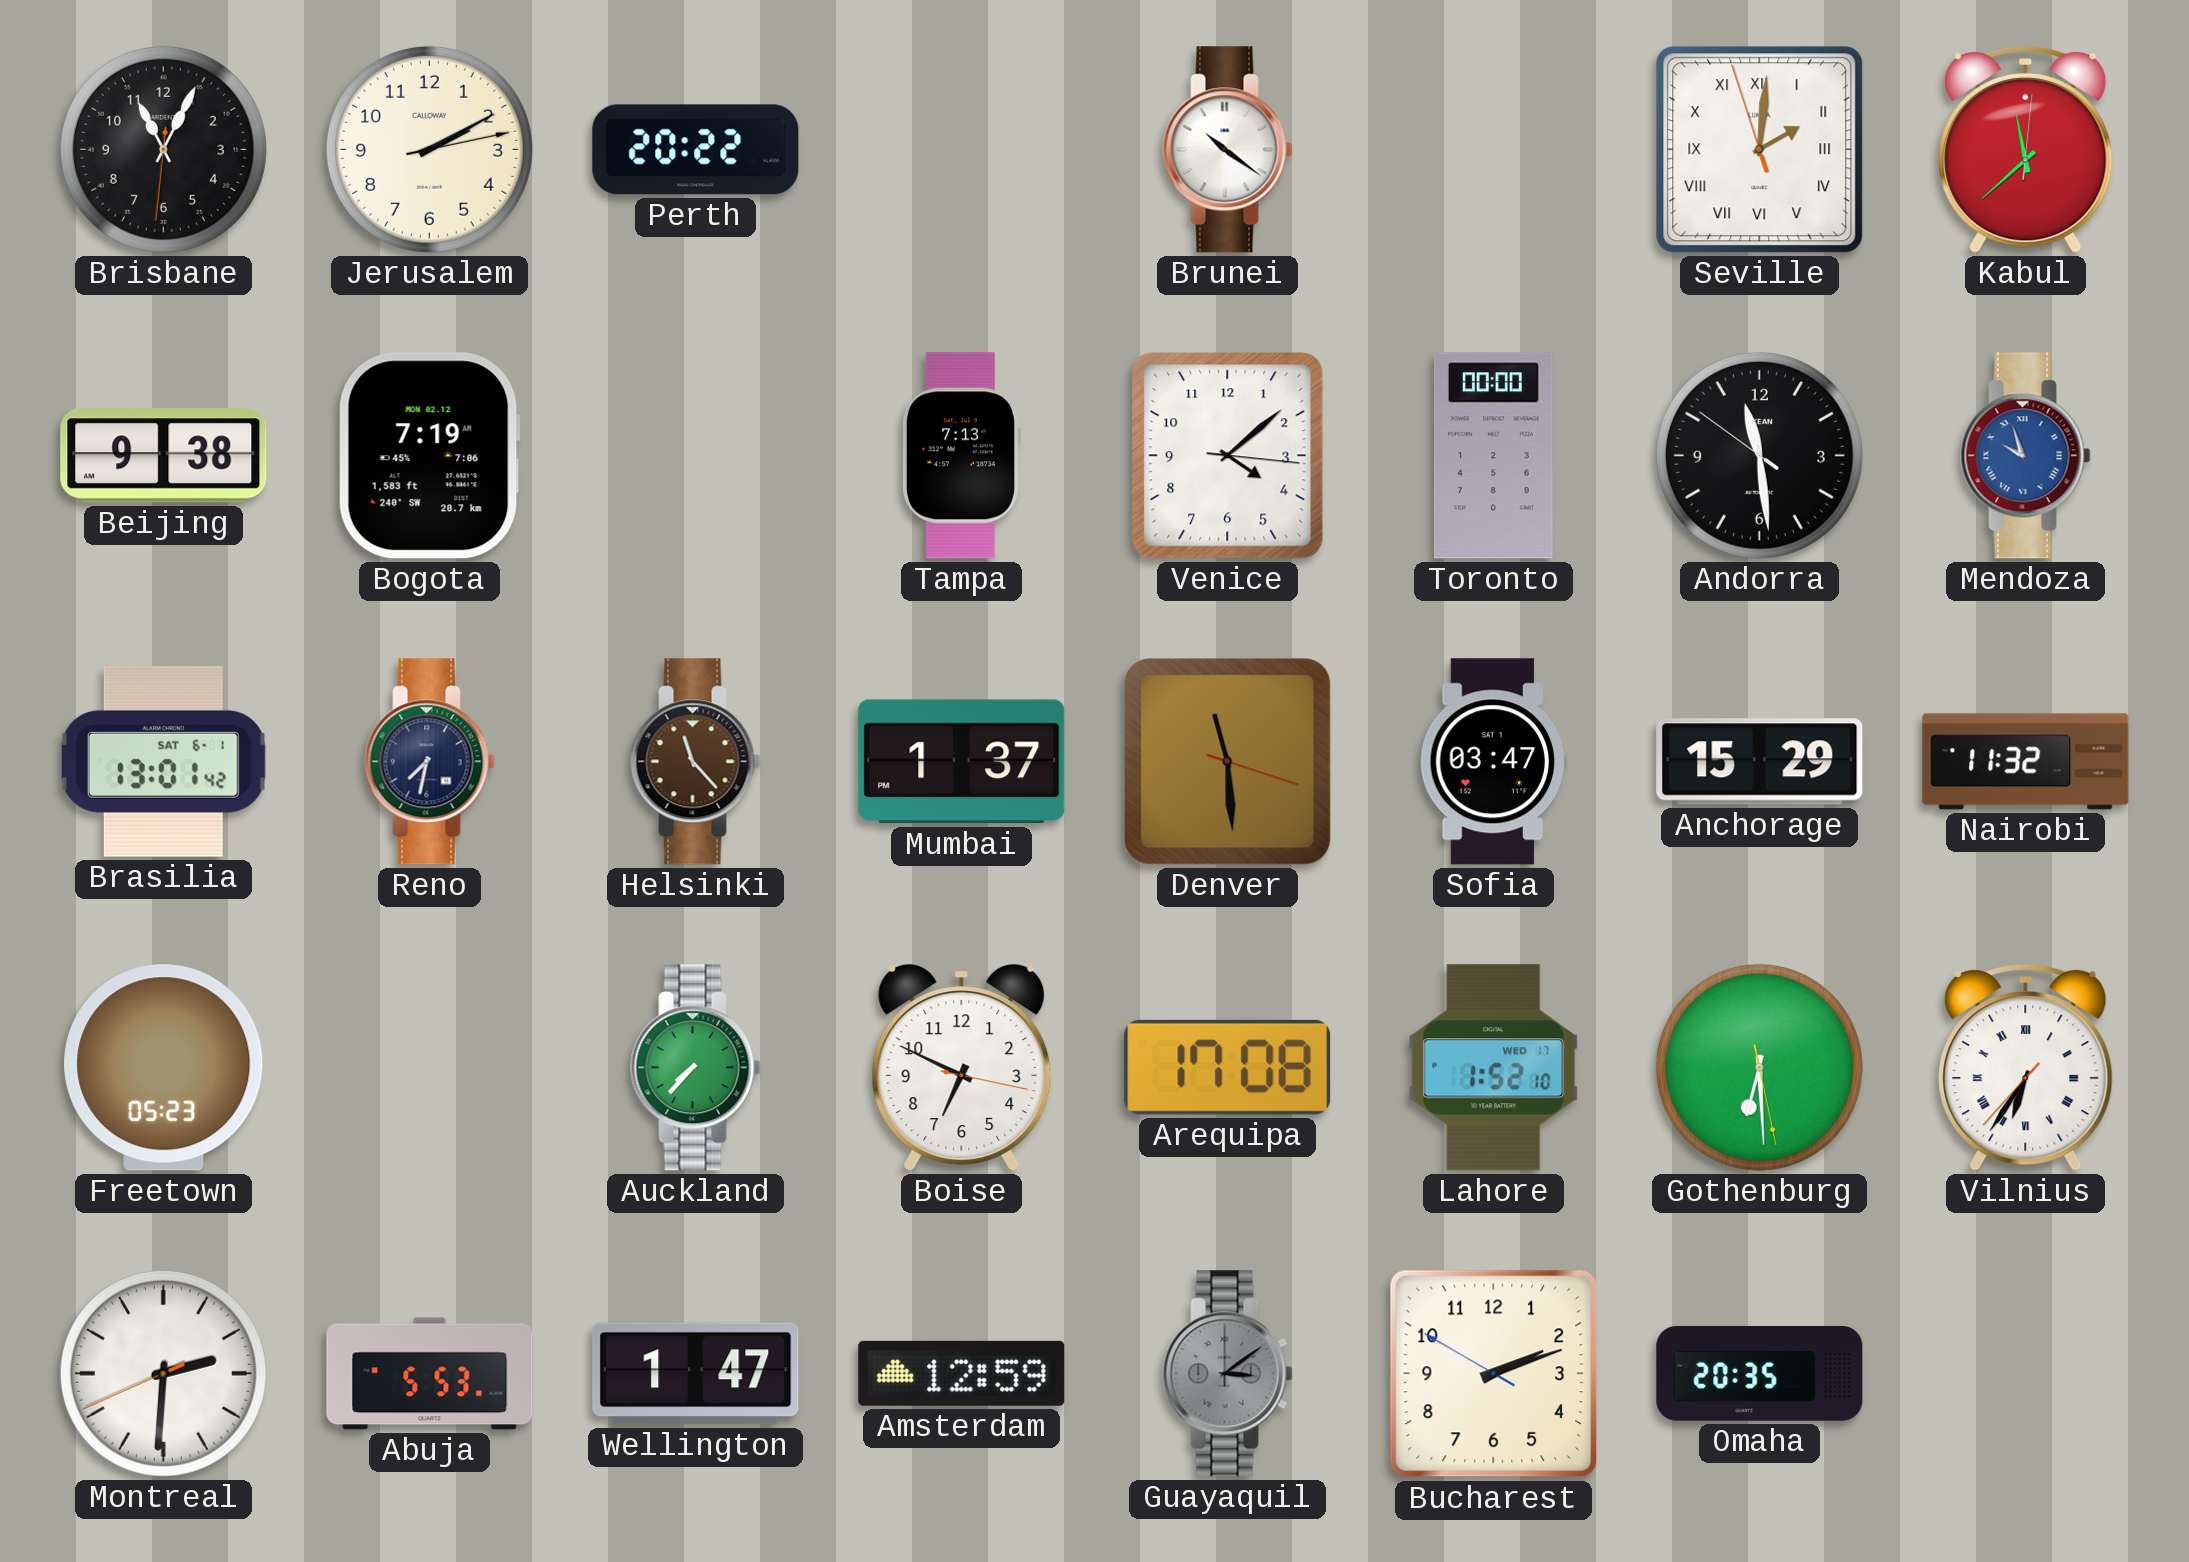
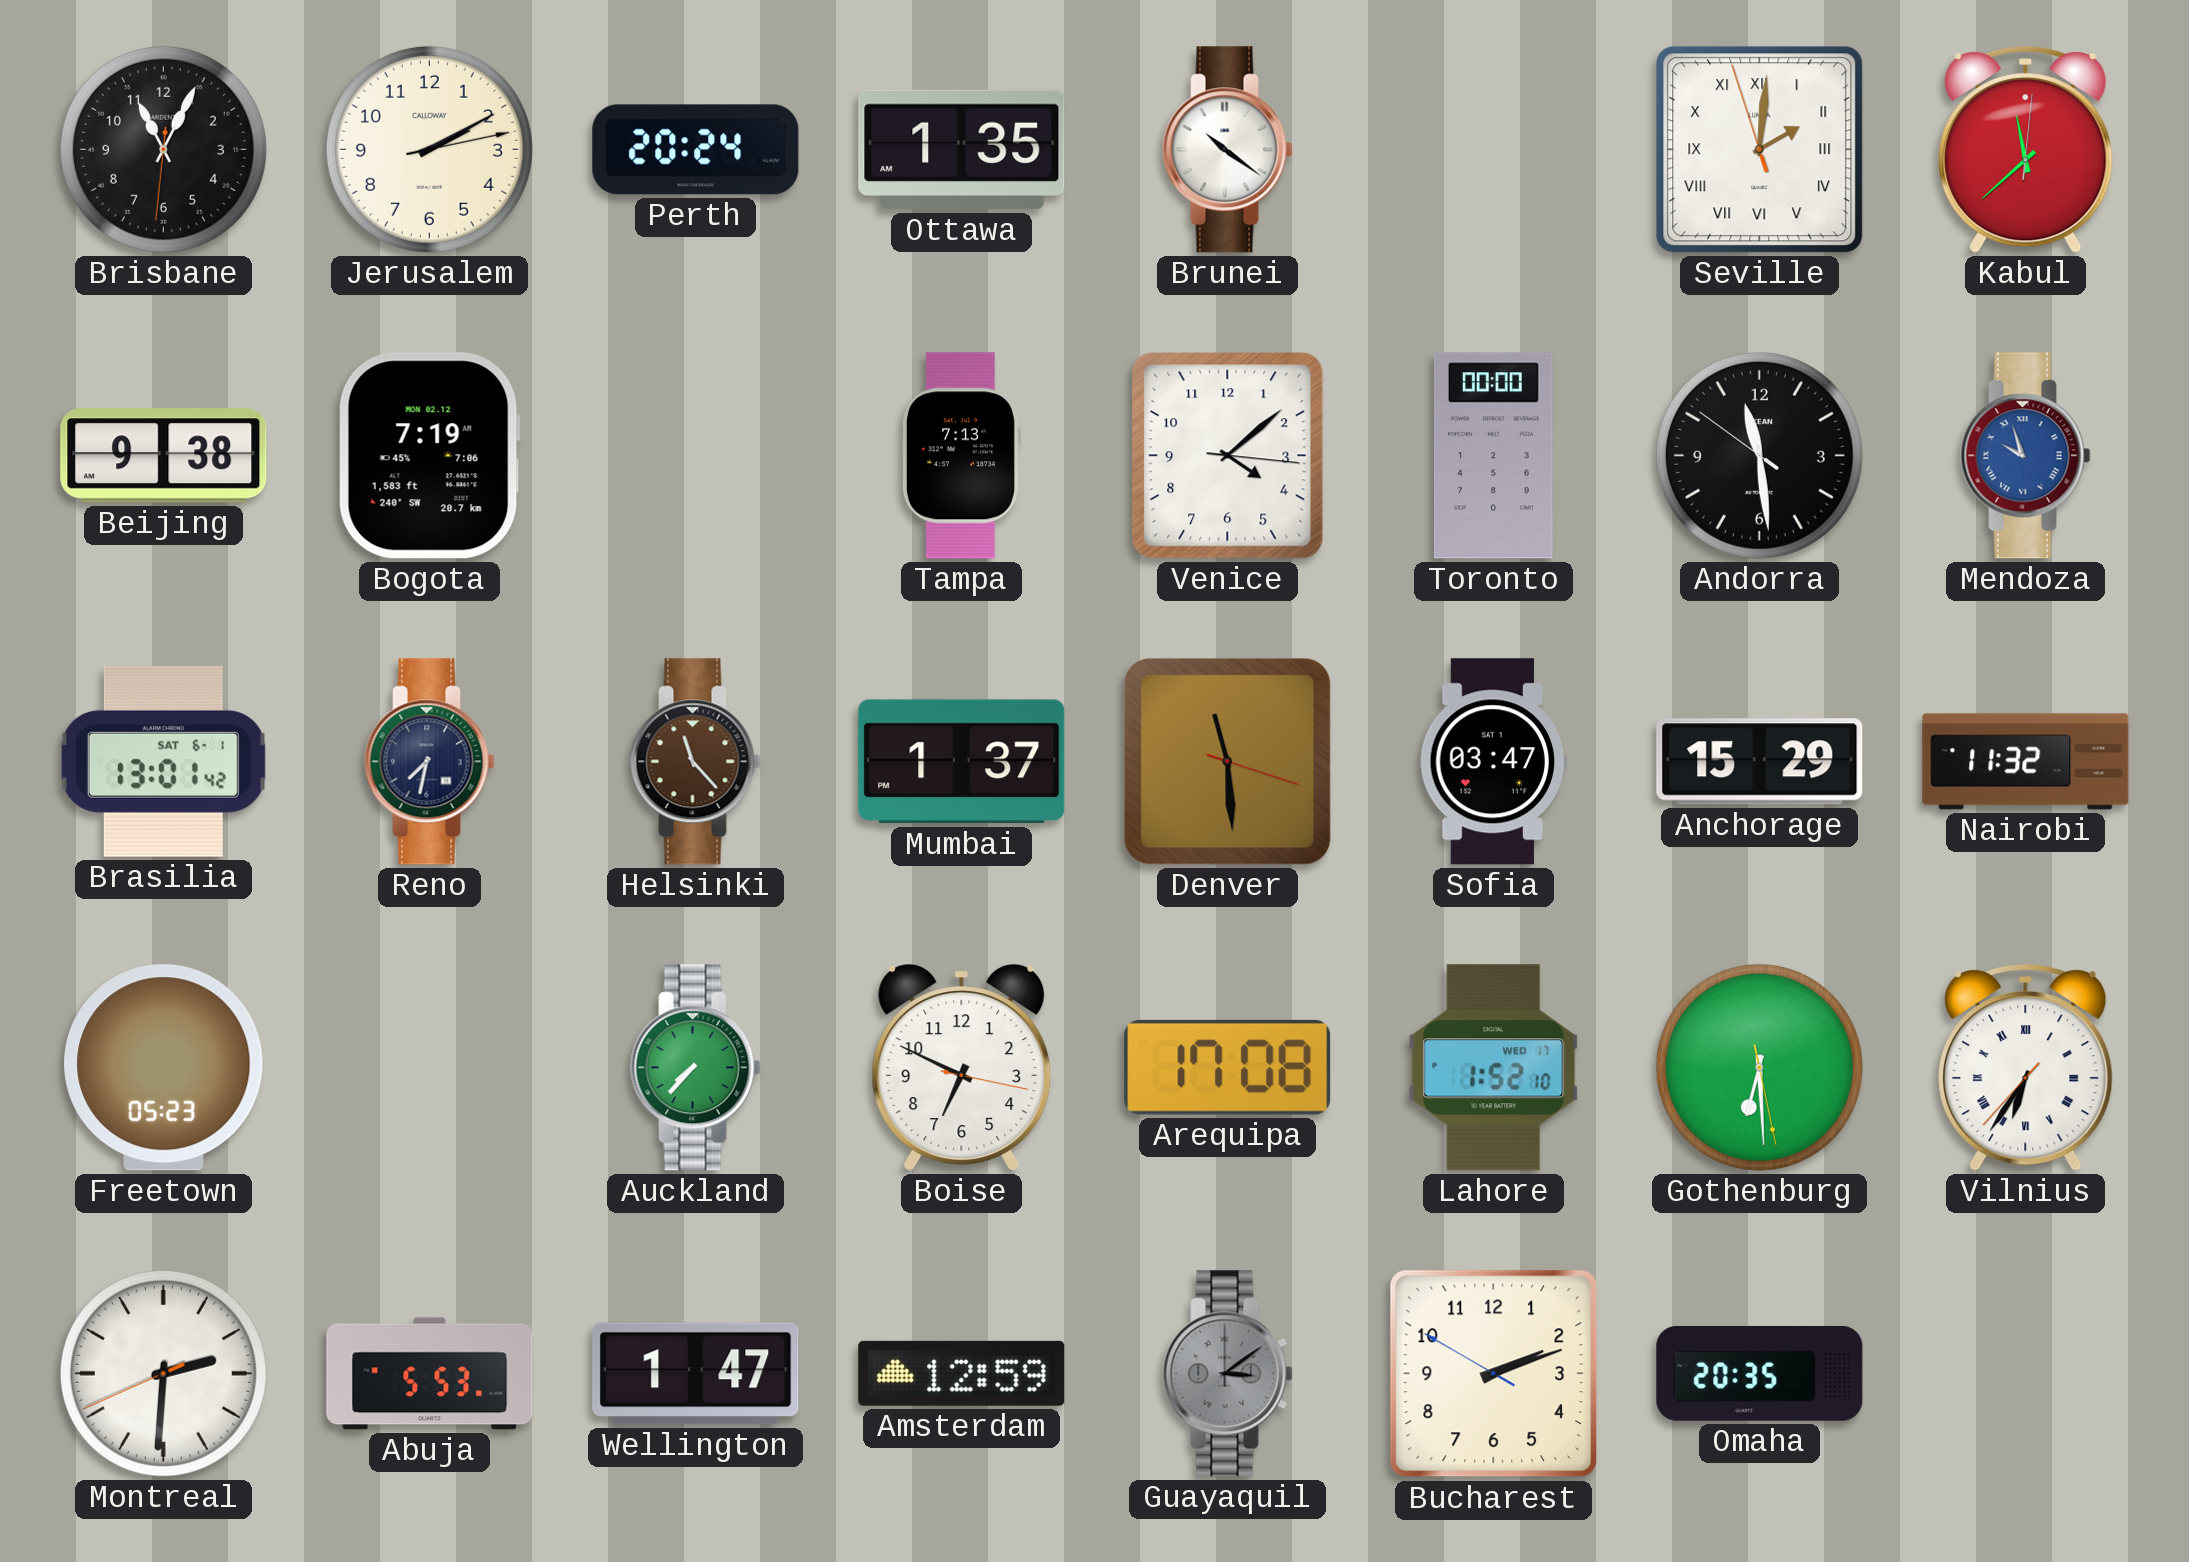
Perth: 20:22 -> 20:24
Ottawa: none -> 1:35
